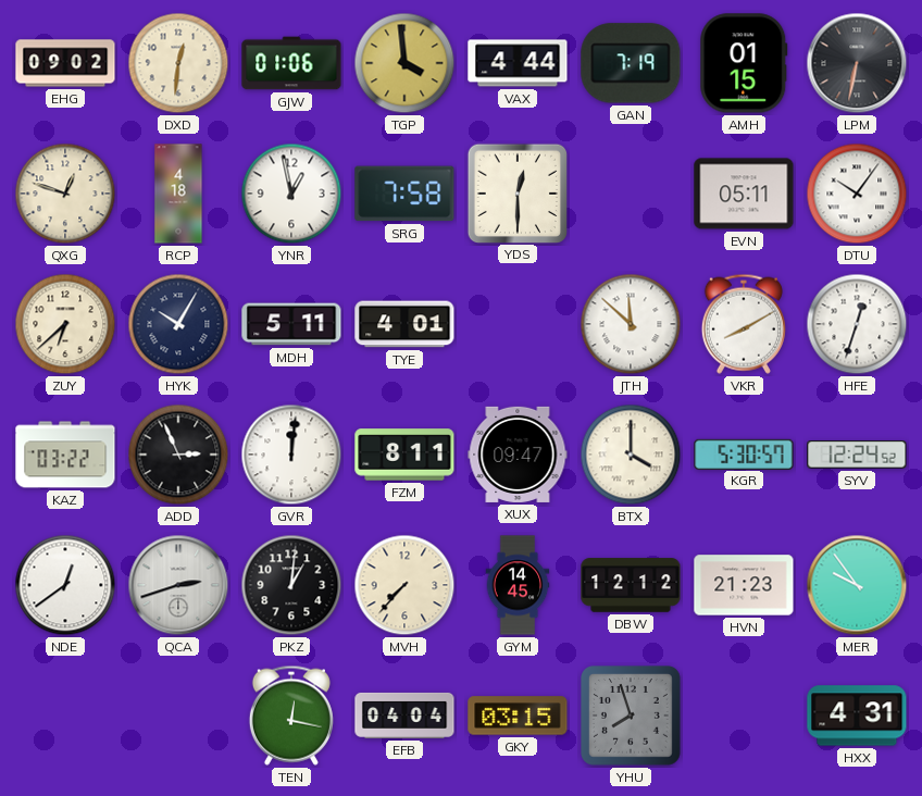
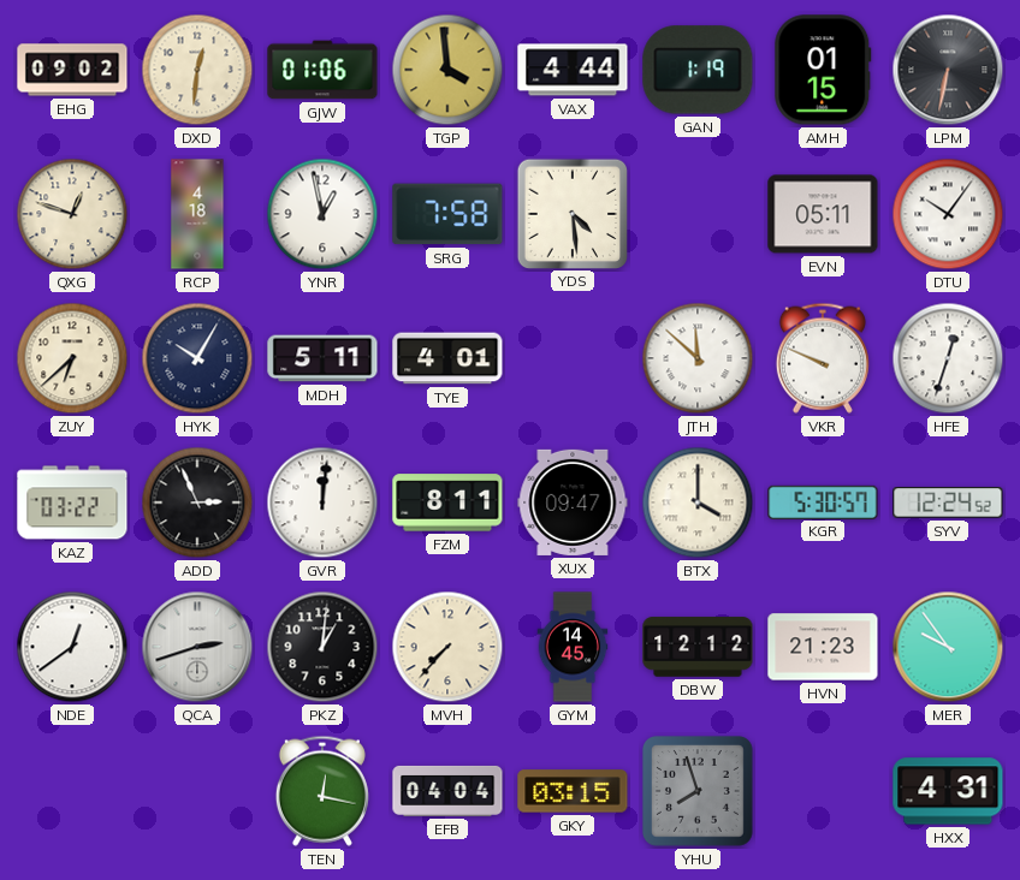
GAN: 7:19 -> 1:19
YDS: 12:30 -> 4:29
VKR: 8:10 -> 9:49
